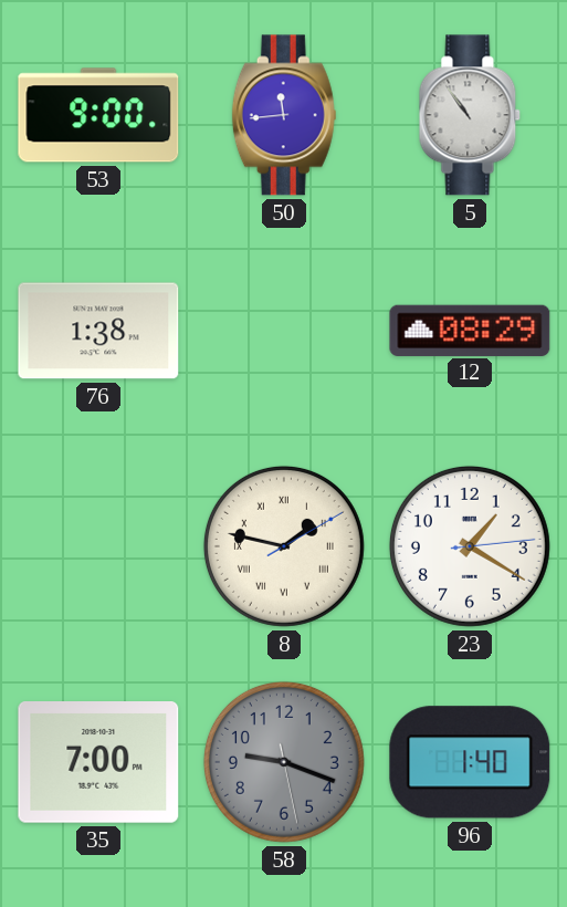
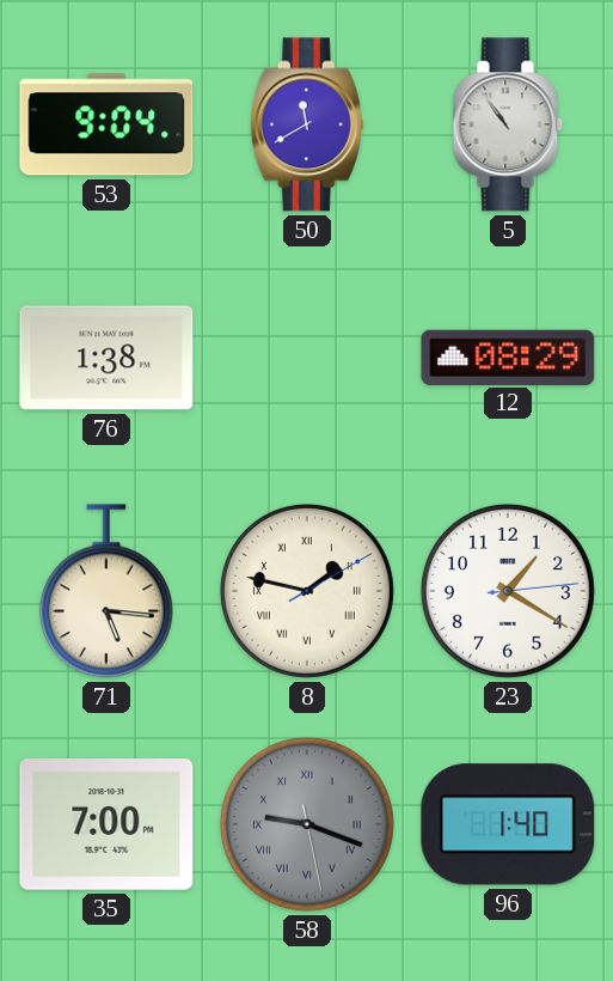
53: 9:00 -> 9:04
50: 11:44 -> 11:40
71: none -> 5:16
58 numerals: Arabic -> Roman
